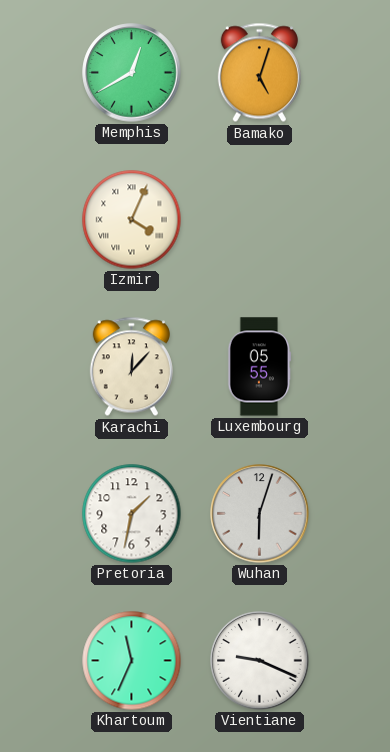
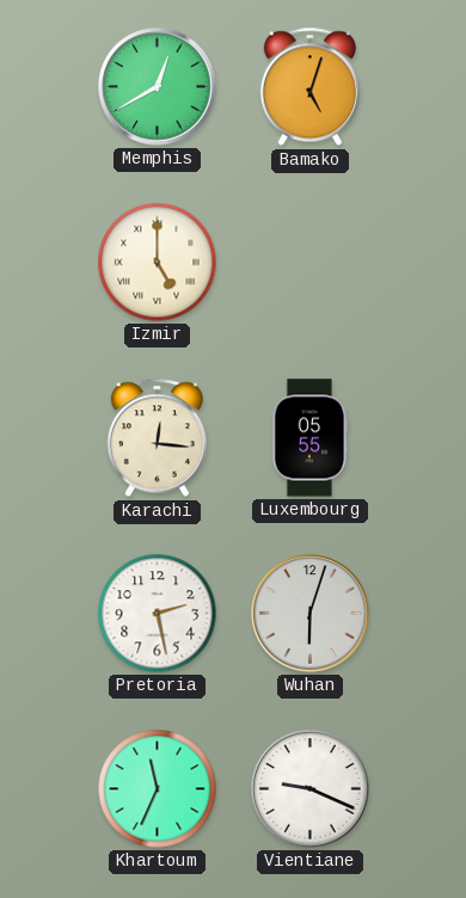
Izmir: 4:04 -> 5:00
Karachi: 12:07 -> 12:16
Pretoria: 1:32 -> 2:28
